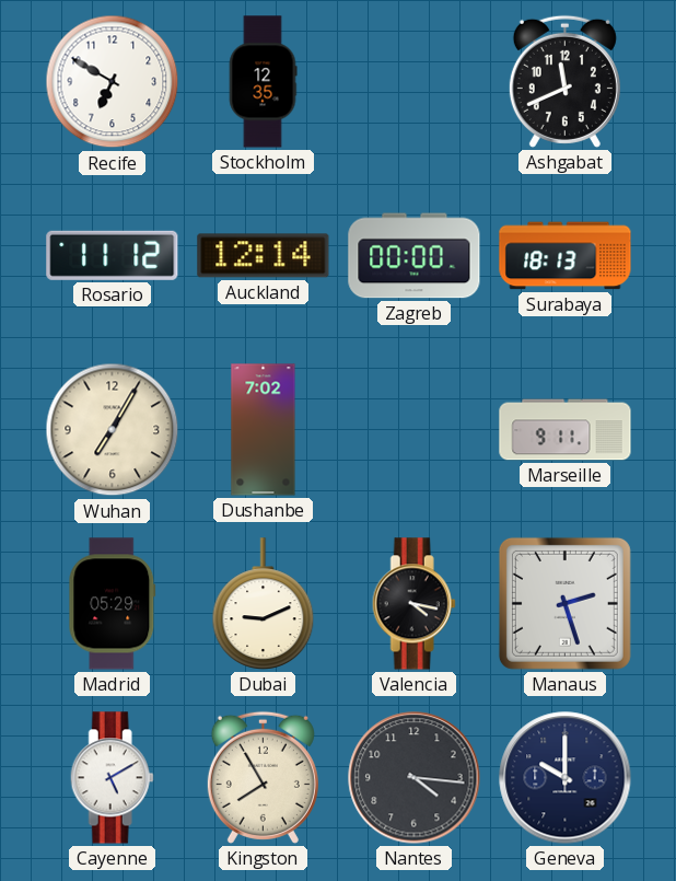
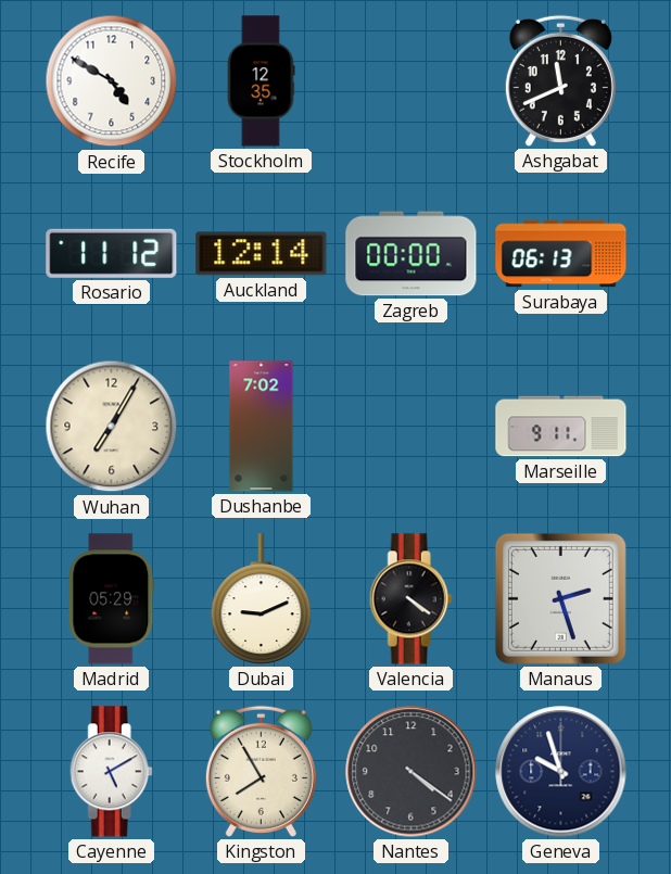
Recife: 6:50 -> 4:50
Surabaya: 18:13 -> 06:13
Valencia: 4:17 -> 4:21
Nantes: 4:16 -> 4:21
Geneva: 10:00 -> 9:57
